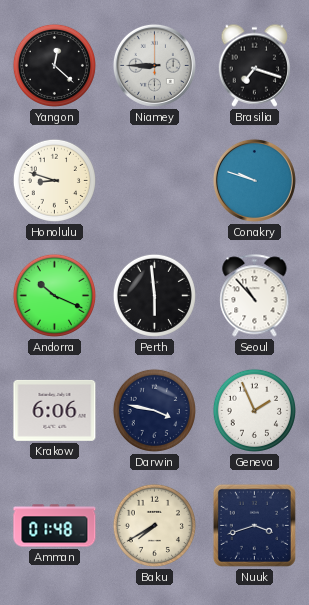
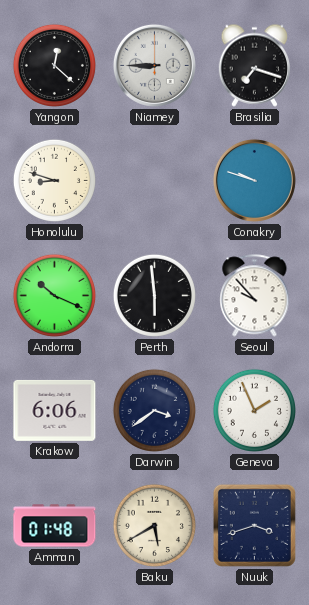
Seoul: 10:53 -> 9:53
Darwin: 3:47 -> 3:39
Baku: 7:40 -> 5:40
